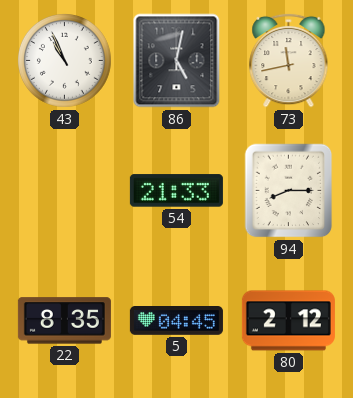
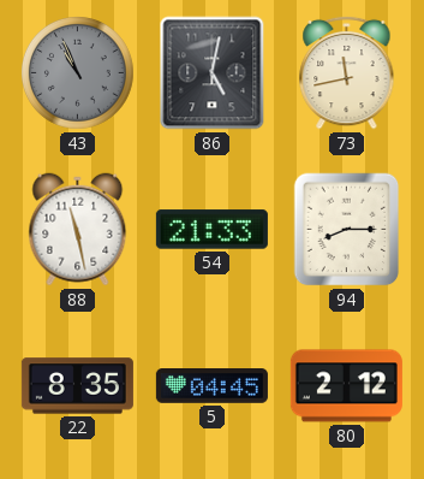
43 dial: white -> grey
88: none -> 11:28
